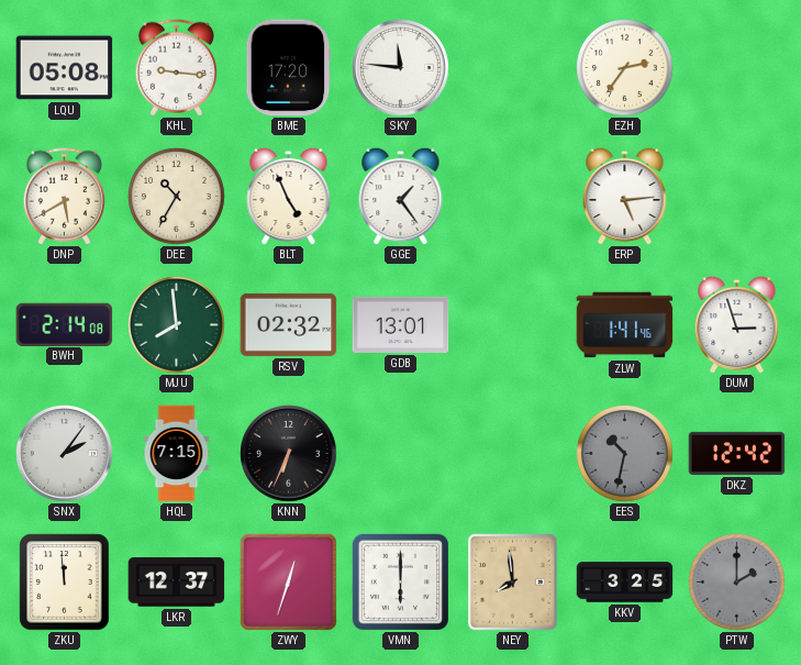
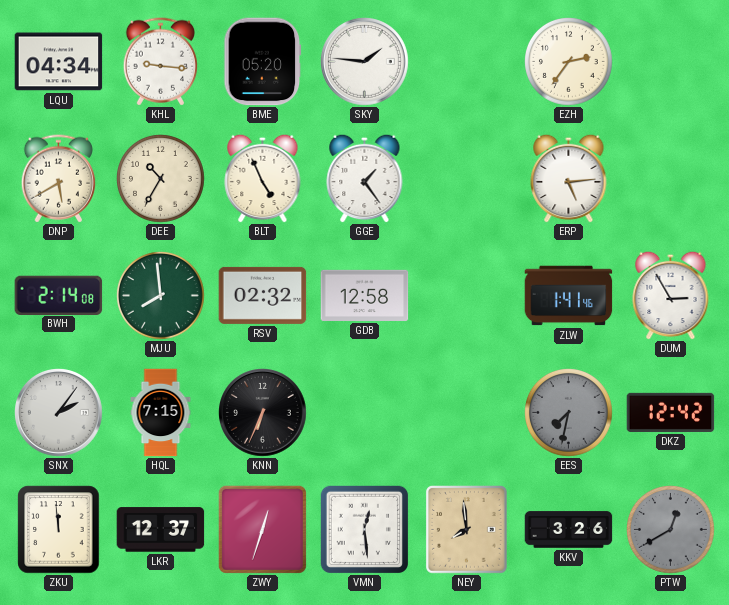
LQU: 05:08 -> 04:34
BME: 17:20 -> 05:20
SKY: 11:46 -> 1:46
GDB: 13:01 -> 12:58
DUM: 2:57 -> 2:55
EES: 10:32 -> 7:32
VMN: 6:00 -> 12:29
KKV: 3:25 -> 3:26
PTW: 2:00 -> 12:40
